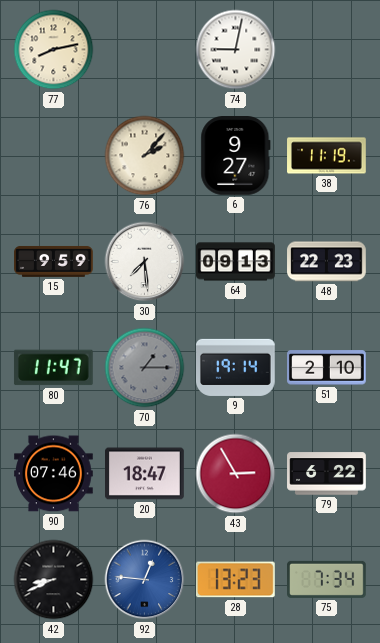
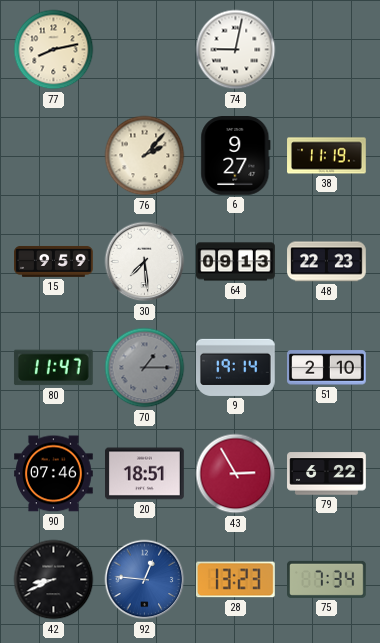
20: 18:47 -> 18:51
